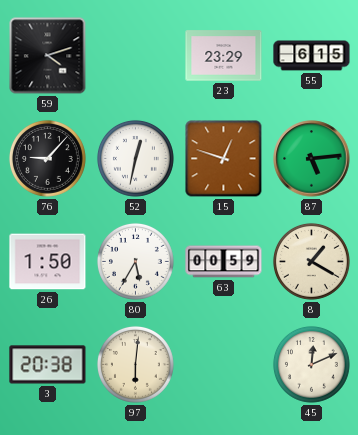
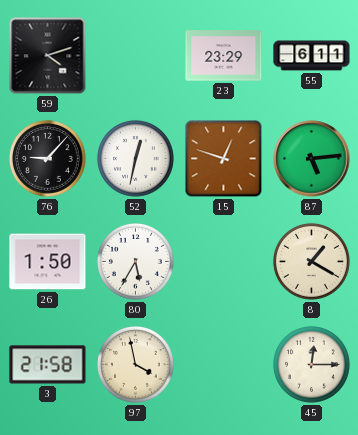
55: 6:15 -> 6:11
63: 00:59 -> none
3: 20:38 -> 21:58
97: 6:01 -> 3:58
45: 12:11 -> 12:15
